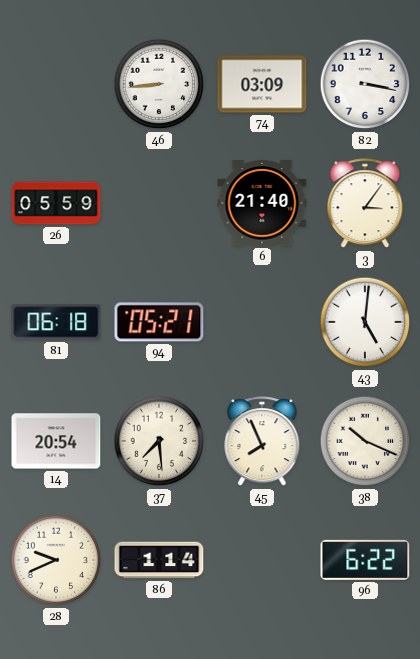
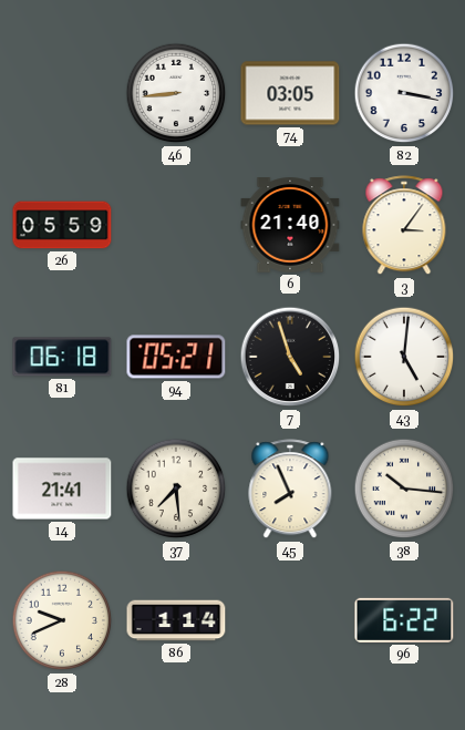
74: 03:09 -> 03:05
7: none -> 4:57
14: 20:54 -> 21:41
38: 10:19 -> 10:16
